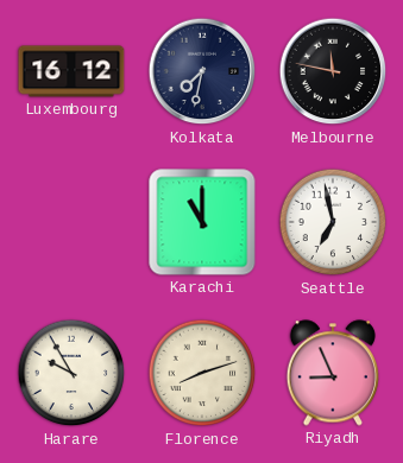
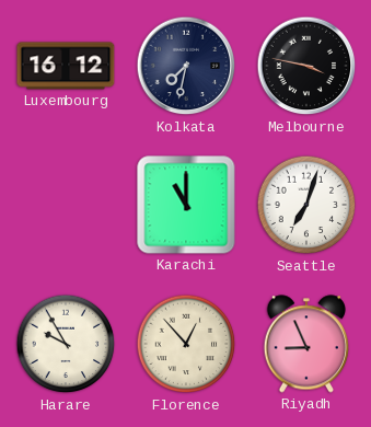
Melbourne: 11:47 -> 3:47
Seattle: 6:58 -> 7:03
Florence: 8:12 -> 12:53
